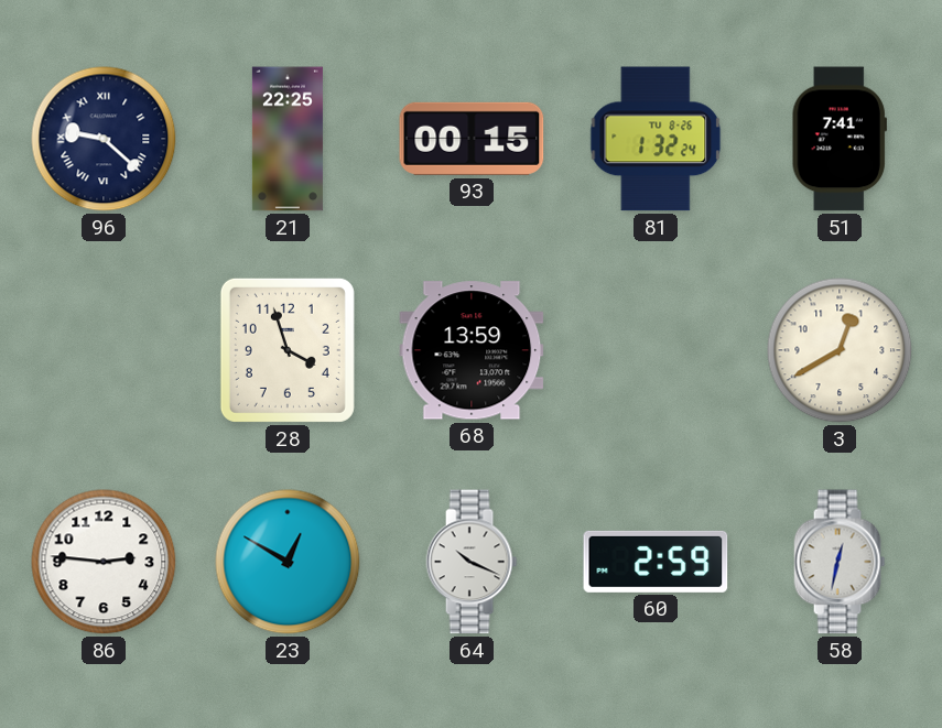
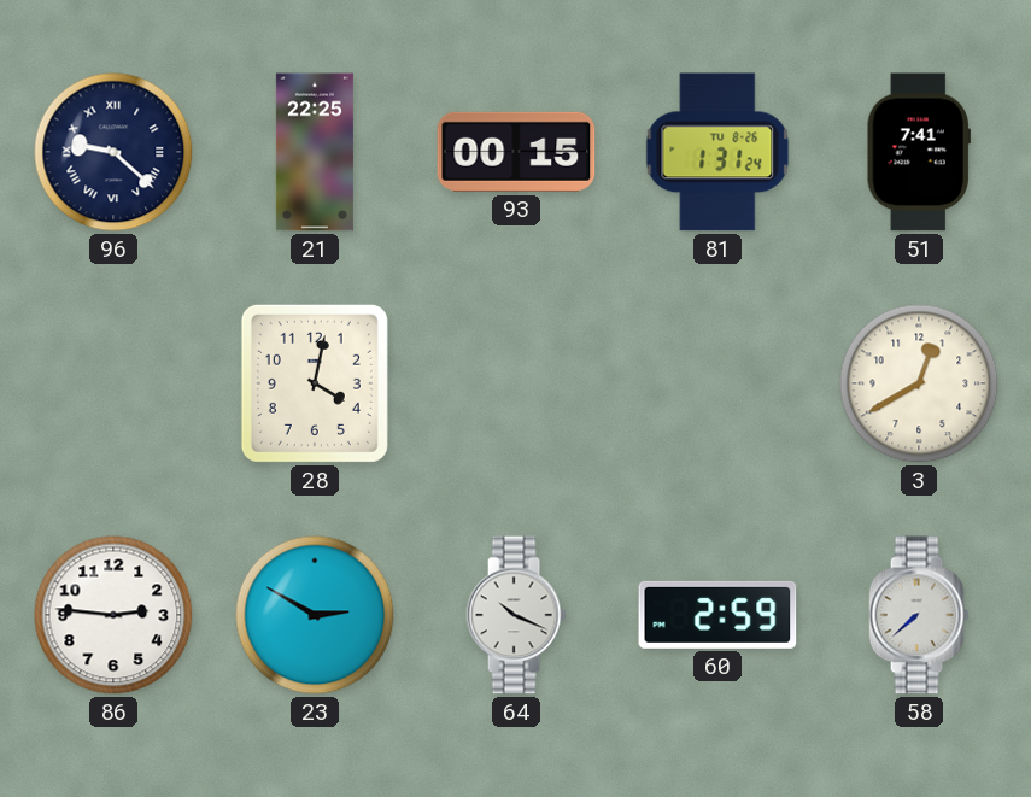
81: 1:32 -> 1:31
28: 3:57 -> 4:02
68: 13:59 -> none
23: 12:50 -> 2:50
58: 12:32 -> 7:38
